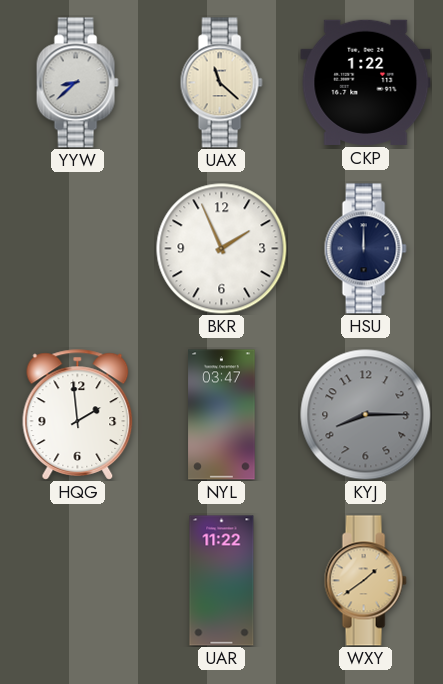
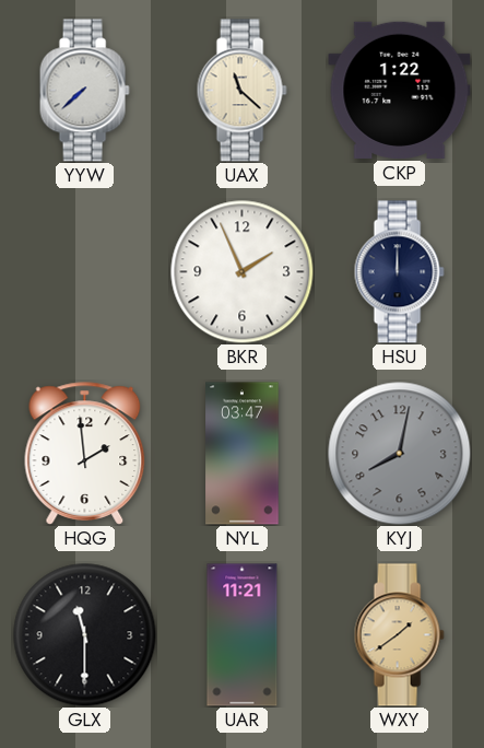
YYW: 8:38 -> 7:38
KYJ: 8:15 -> 8:02
GLX: none -> 11:30
UAR: 11:22 -> 11:21
